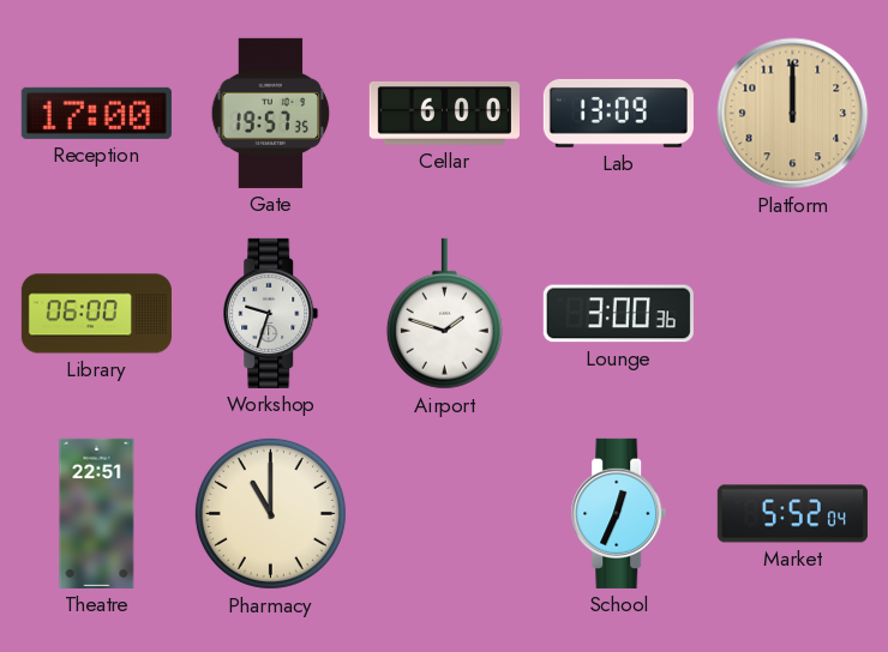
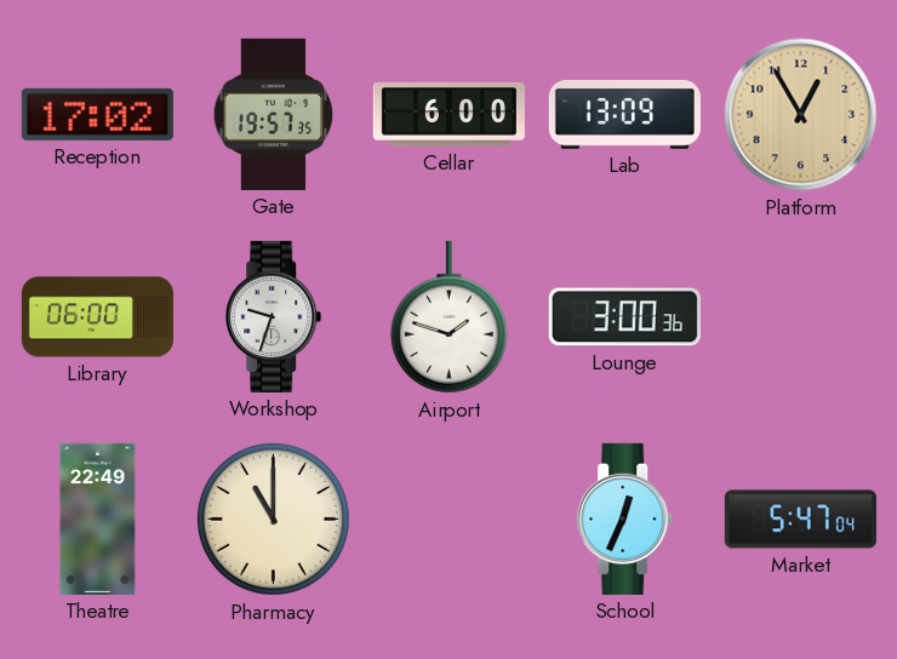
Reception: 17:00 -> 17:02
Platform: 12:00 -> 12:55
Theatre: 22:51 -> 22:49
Market: 5:52 -> 5:47
